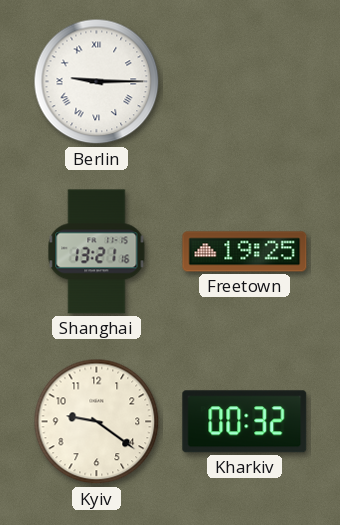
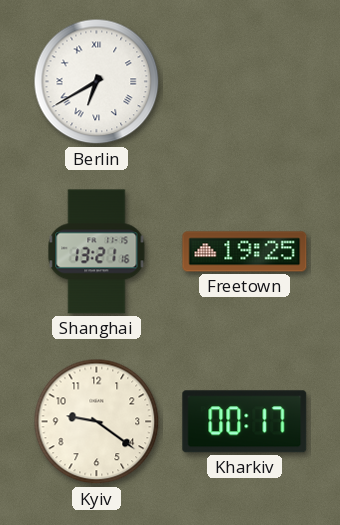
Berlin: 9:15 -> 6:40
Kharkiv: 00:32 -> 00:17
